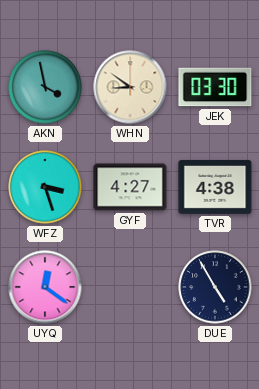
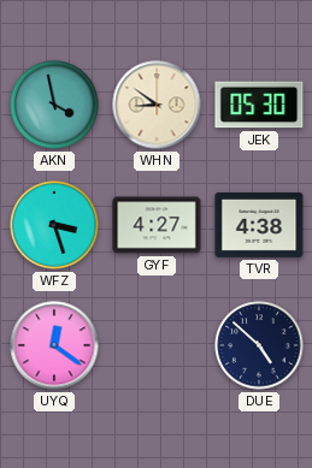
JEK: 03:30 -> 05:30
DUE: 4:55 -> 4:52
